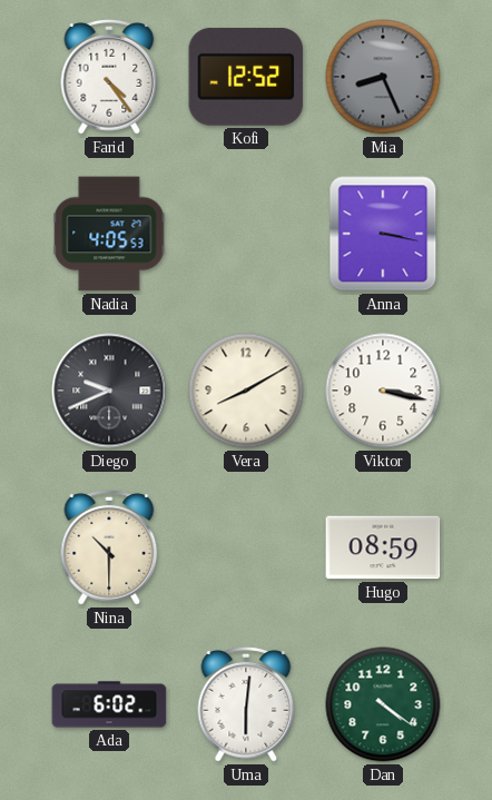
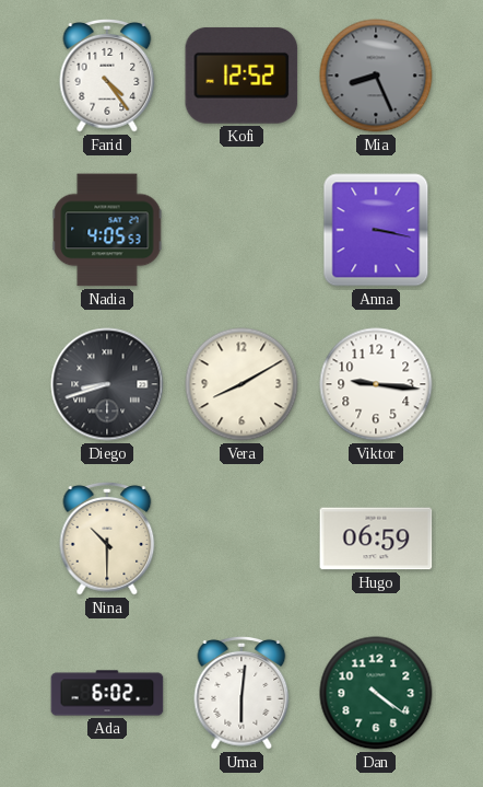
Diego: 9:41 -> 8:42
Viktor: 3:17 -> 9:16
Hugo: 08:59 -> 06:59
